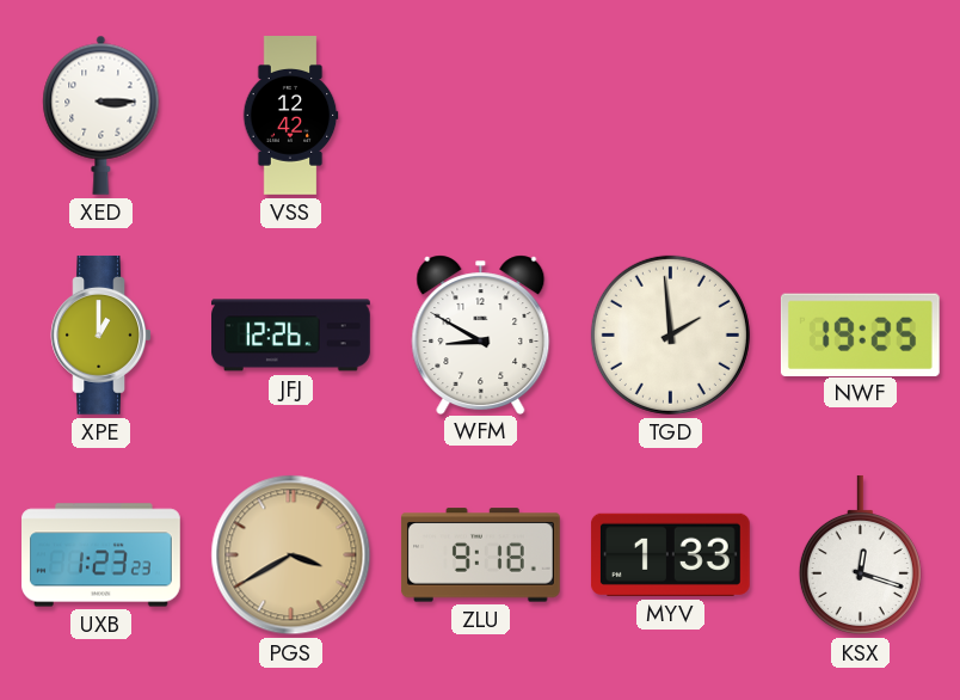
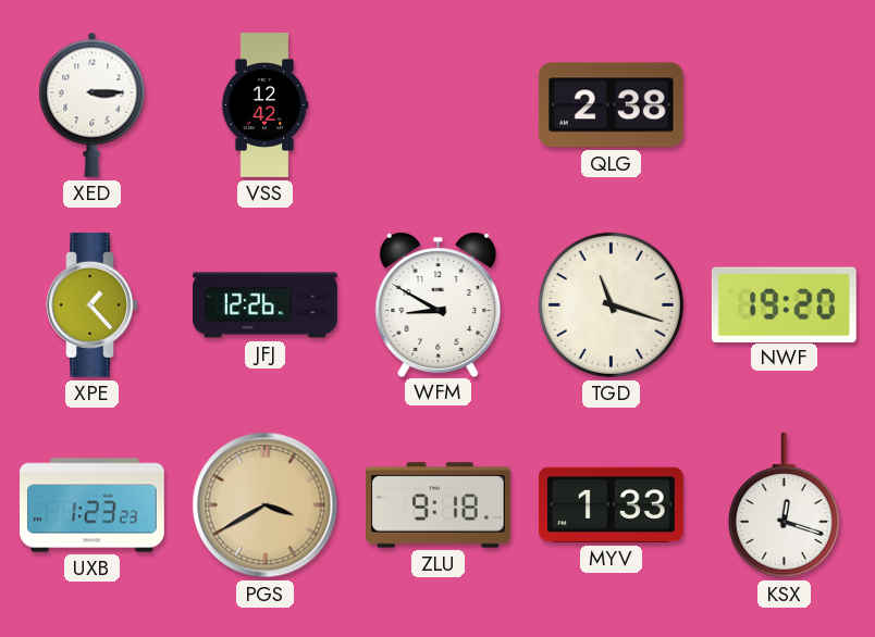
QLG: none -> 2:38
XPE: 1:00 -> 1:23
TGD: 1:59 -> 11:18
NWF: 19:25 -> 19:20
